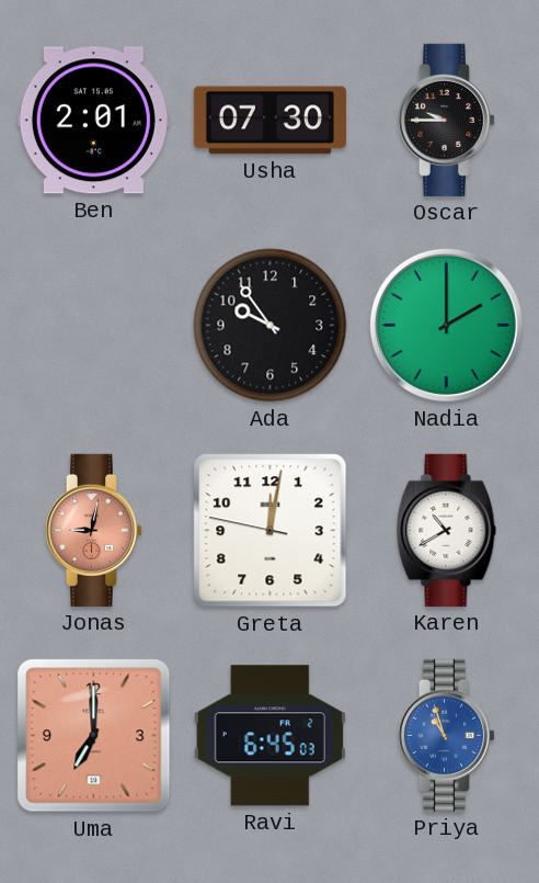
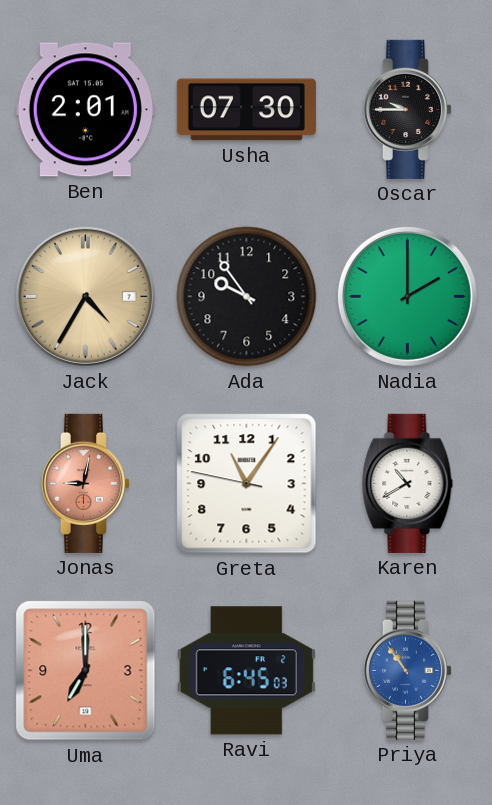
Jack: none -> 4:35
Greta: 12:01 -> 11:05
Priya: 10:57 -> 10:54
